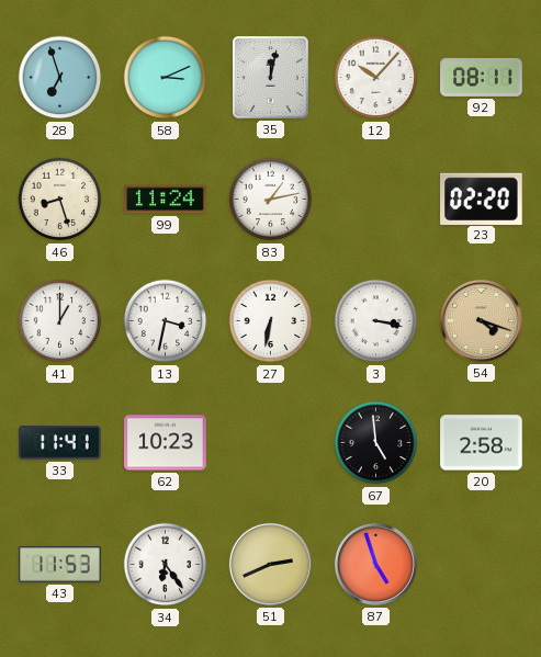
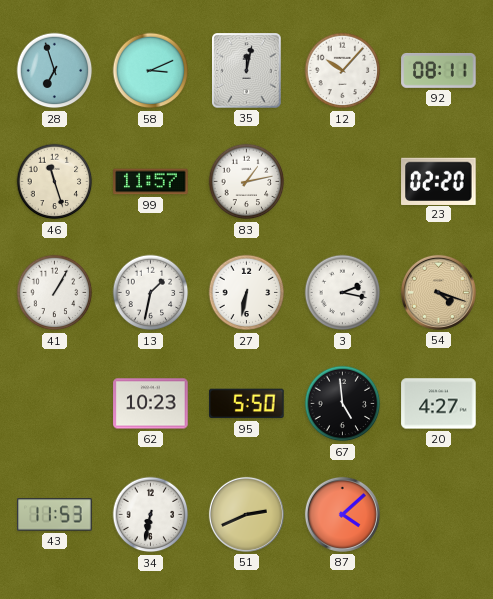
46: 8:27 -> 11:27
99: 11:24 -> 11:57
41: 1:00 -> 1:05
13: 3:32 -> 1:32
3: 3:17 -> 2:17
33: 11:41 -> none
95: none -> 5:50
20: 2:58 -> 4:27
34: 6:24 -> 6:32
87: 4:57 -> 4:08
